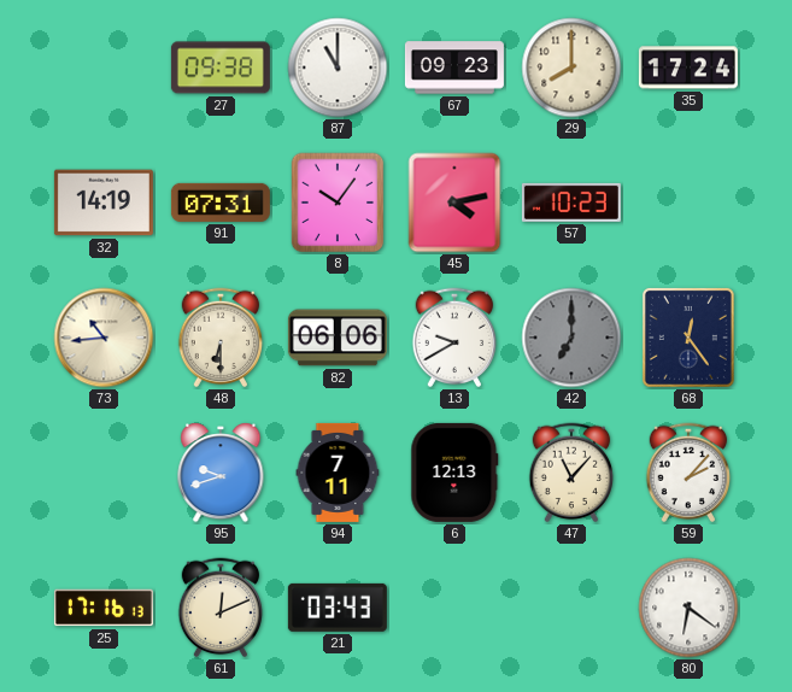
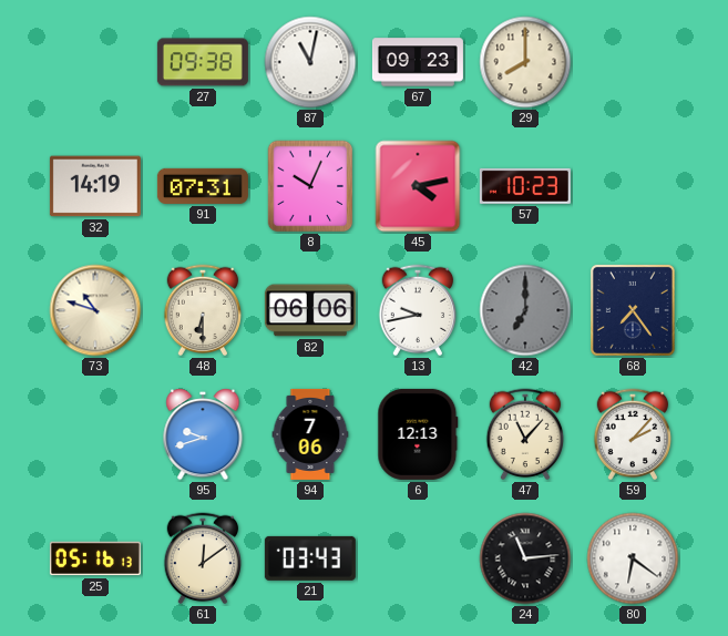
87: 11:00 -> 11:02
35: 17:24 -> none
8: 10:06 -> 10:04
73: 10:44 -> 10:48
13: 9:40 -> 9:43
68: 12:24 -> 7:24
94: 7:11 -> 7:06
25: 17:16 -> 05:16
61: 12:11 -> 12:09
24: none -> 11:14
